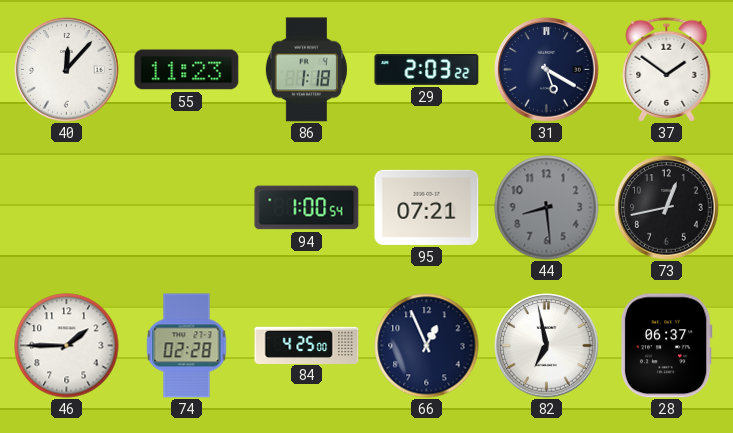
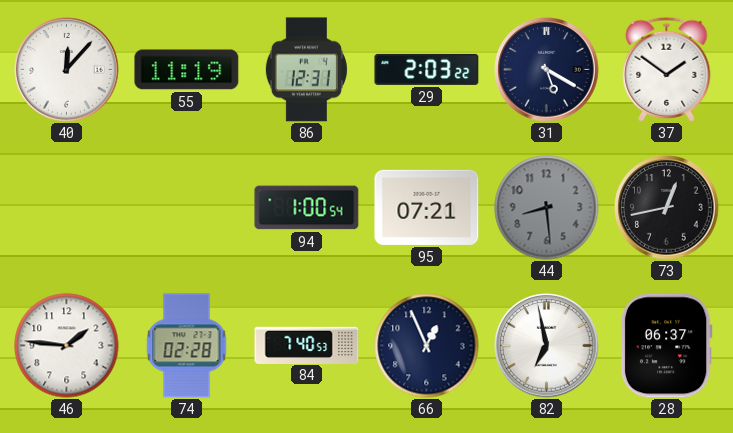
55: 11:23 -> 11:19
86: 1:18 -> 12:31
46: 1:45 -> 1:46
84: 4:25 -> 7:40
